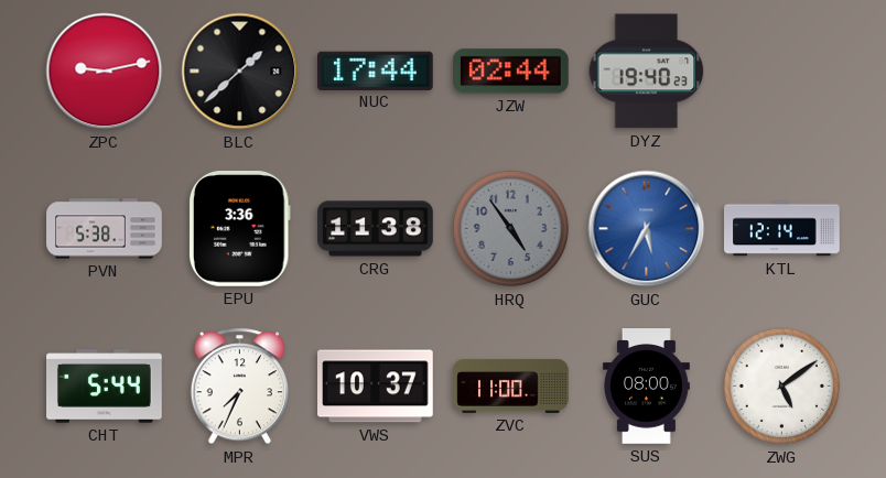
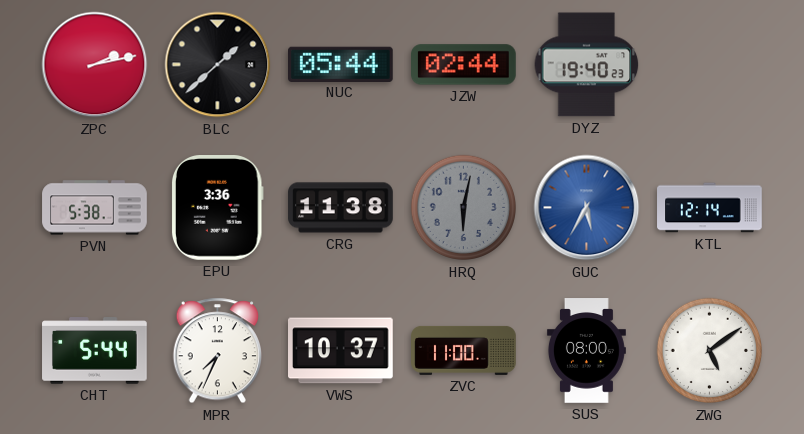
ZPC: 9:13 -> 2:13
NUC: 17:44 -> 05:44
HRQ: 4:54 -> 6:02
